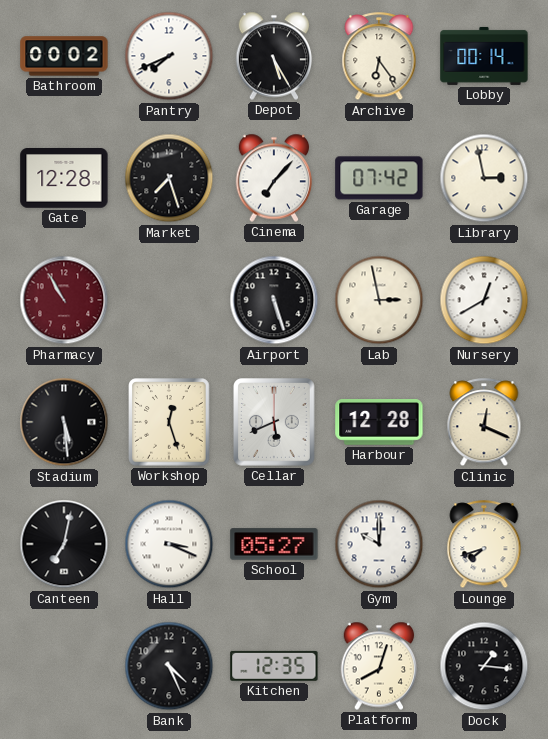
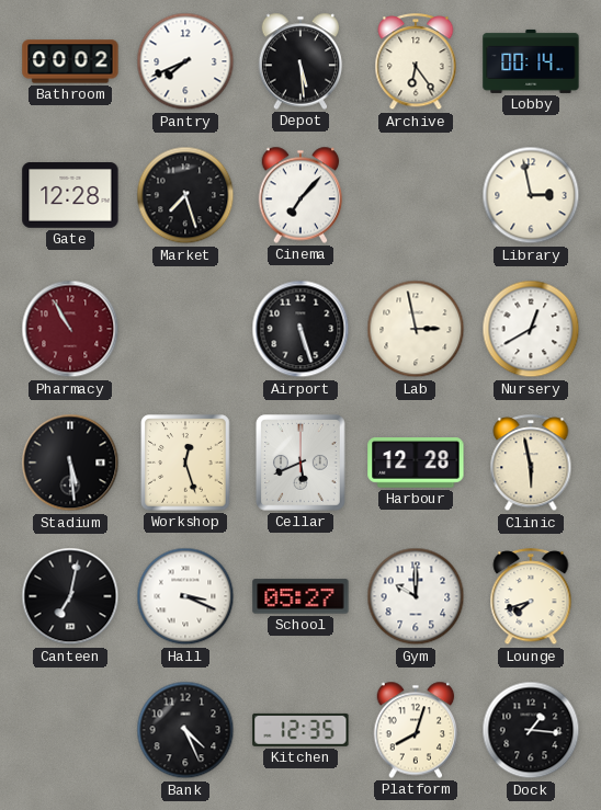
Depot: 5:25 -> 5:29
Garage: 07:42 -> none
Clinic: 12:19 -> 5:58
